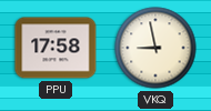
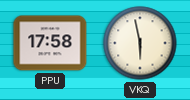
VKQ: 8:58 -> 5:58
